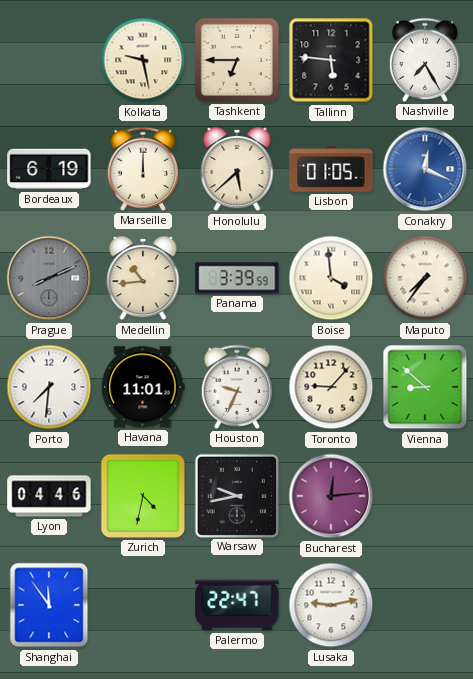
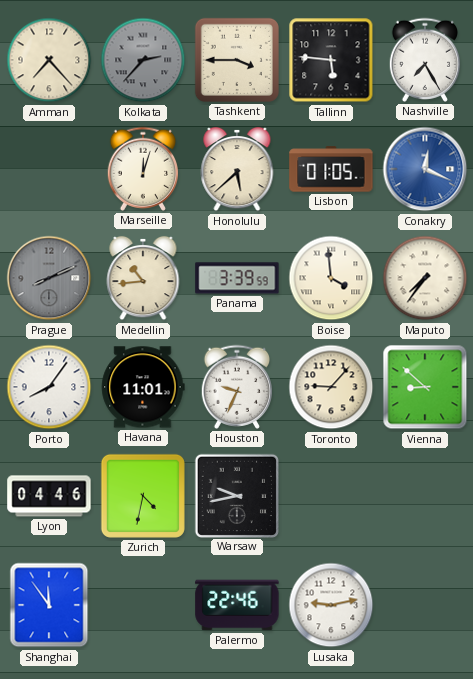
Amman: none -> 7:23
Kolkata: 9:28 -> 2:37
Kolkata dial: cream -> grey
Tashkent: 6:45 -> 3:45
Bordeaux: 6:19 -> none
Marseille: 12:00 -> 12:03
Porto: 7:31 -> 8:06
Bucharest: 12:14 -> none
Palermo: 22:47 -> 22:46
